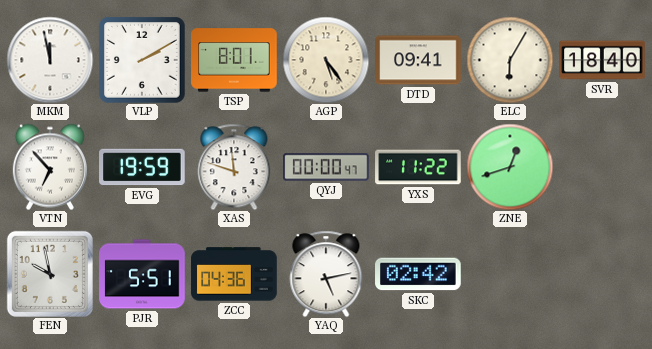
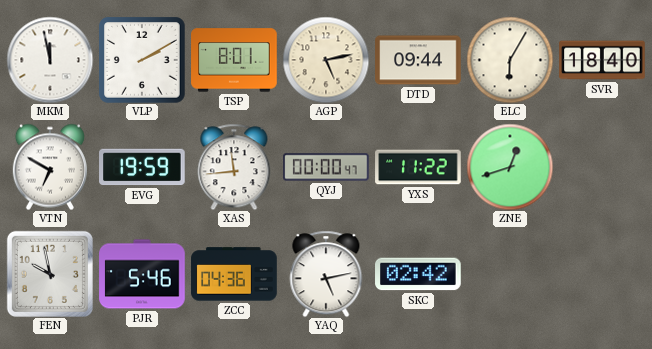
AGP: 5:24 -> 5:13
DTD: 09:41 -> 09:44
VTN: 6:53 -> 6:50
XAS: 11:48 -> 11:44
PJR: 5:51 -> 5:46
